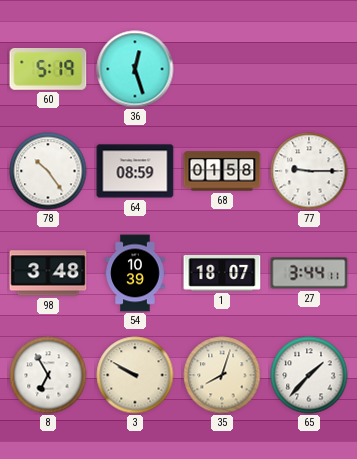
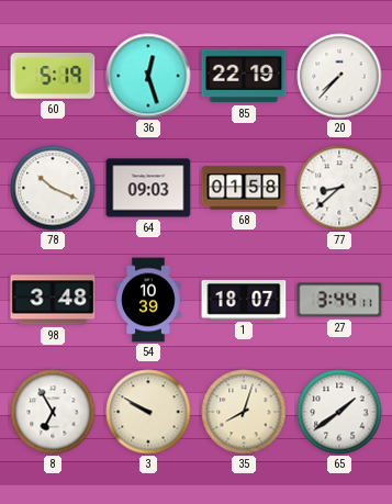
85: none -> 22:19
20: none -> 7:37
78: 10:24 -> 10:19
64: 08:59 -> 09:03
77: 9:15 -> 8:38
65: 1:37 -> 1:39
